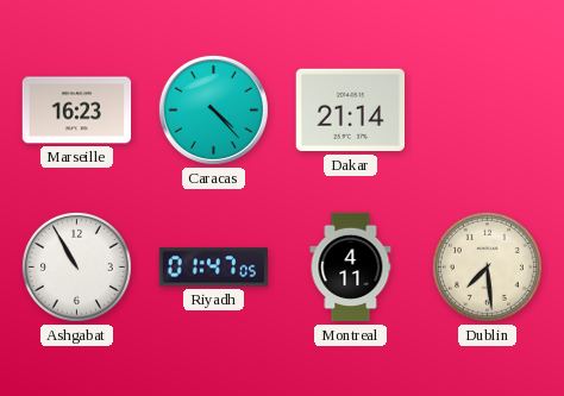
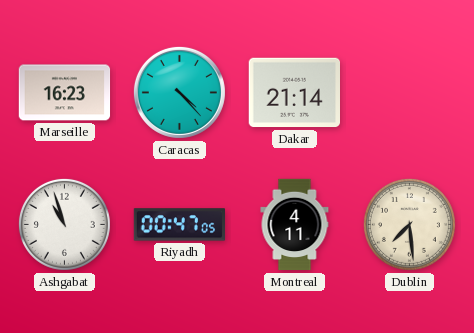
Ashgabat: 10:55 -> 10:57
Riyadh: 01:47 -> 00:47
